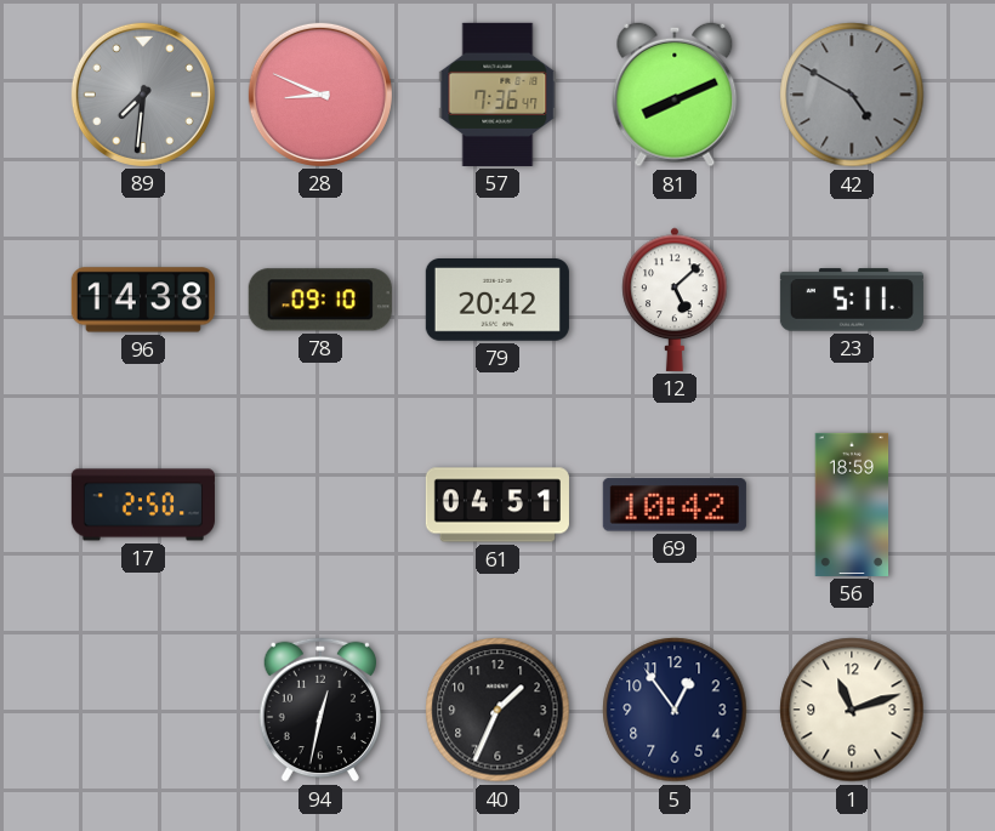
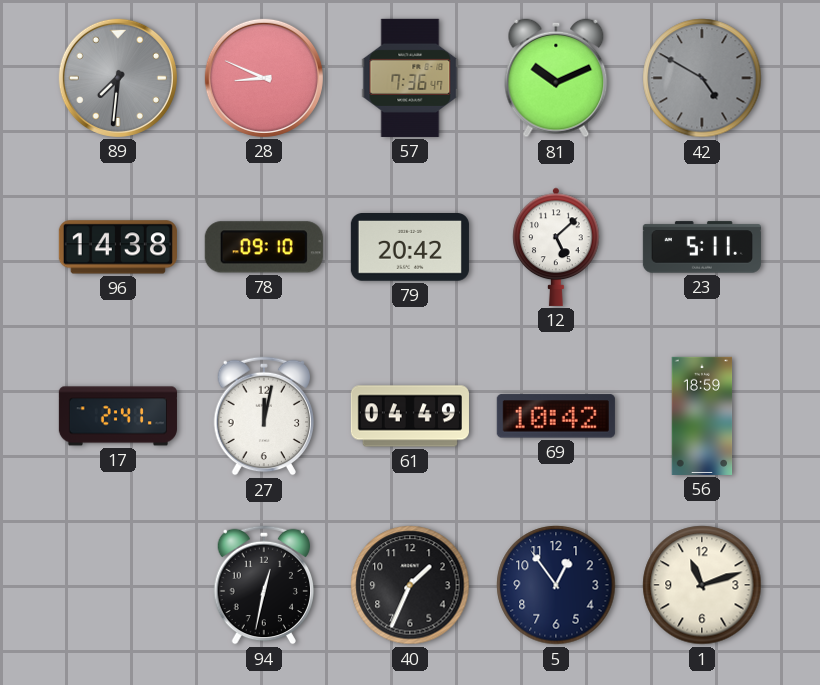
81: 8:11 -> 10:11
17: 2:50 -> 2:41
27: none -> 12:02
61: 04:51 -> 04:49
